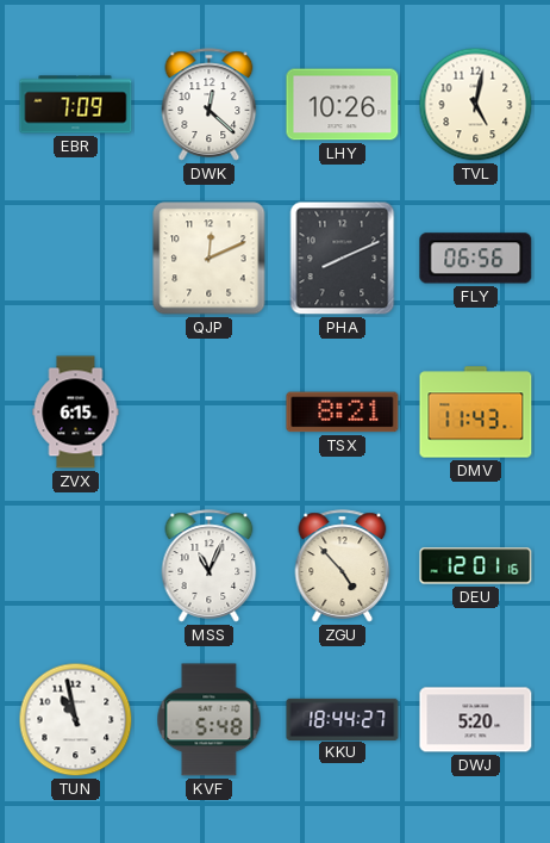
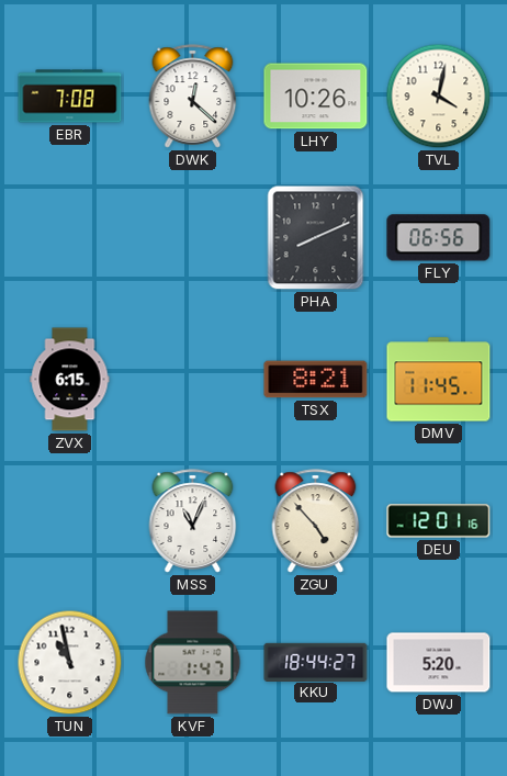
EBR: 7:09 -> 7:08
TVL: 5:02 -> 4:02
QJP: 12:11 -> none
DMV: 11:43 -> 11:45
KVF: 5:48 -> 1:47
